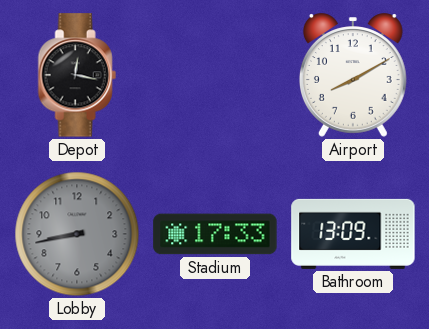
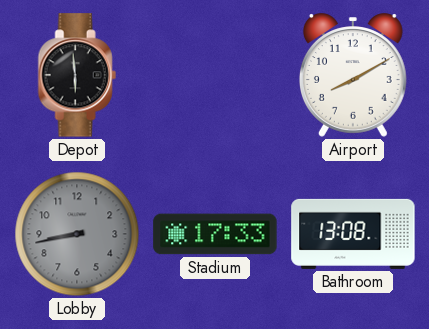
Depot: 12:17 -> 5:59
Bathroom: 13:09 -> 13:08
